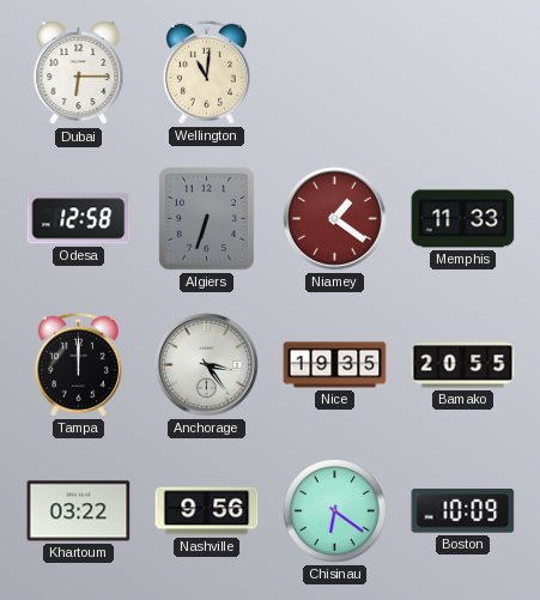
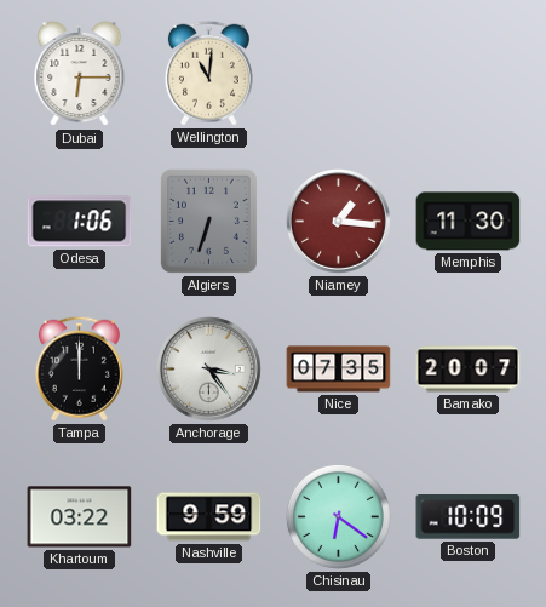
Odesa: 12:58 -> 1:06
Niamey: 1:21 -> 1:16
Memphis: 11:33 -> 11:30
Nice: 19:35 -> 07:35
Bamako: 20:55 -> 20:07
Nashville: 9:56 -> 9:59
